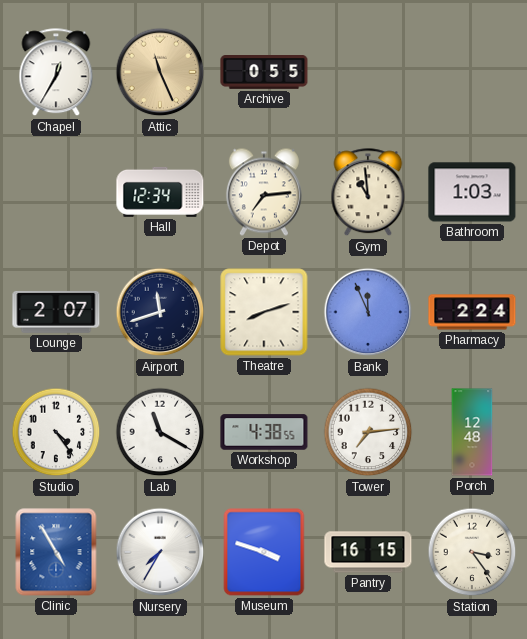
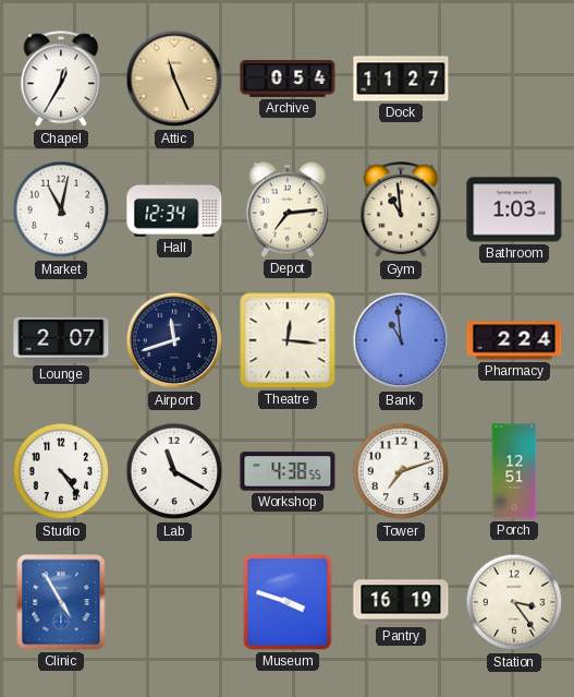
Archive: 0:55 -> 0:54
Dock: none -> 11:27
Market: none -> 11:02
Theatre: 8:12 -> 12:16
Bank: 11:56 -> 10:59
Tower: 7:14 -> 7:12
Porch: 12:48 -> 12:51
Nursery: 7:35 -> none
Pantry: 16:15 -> 16:19
